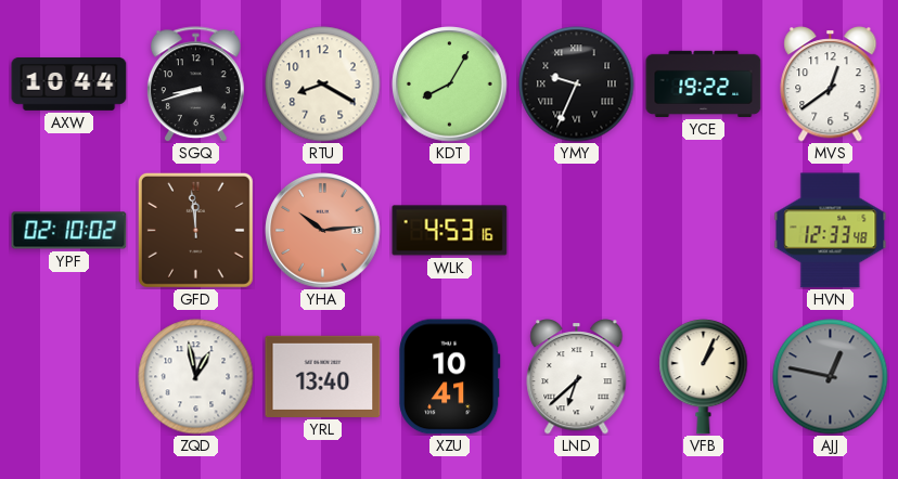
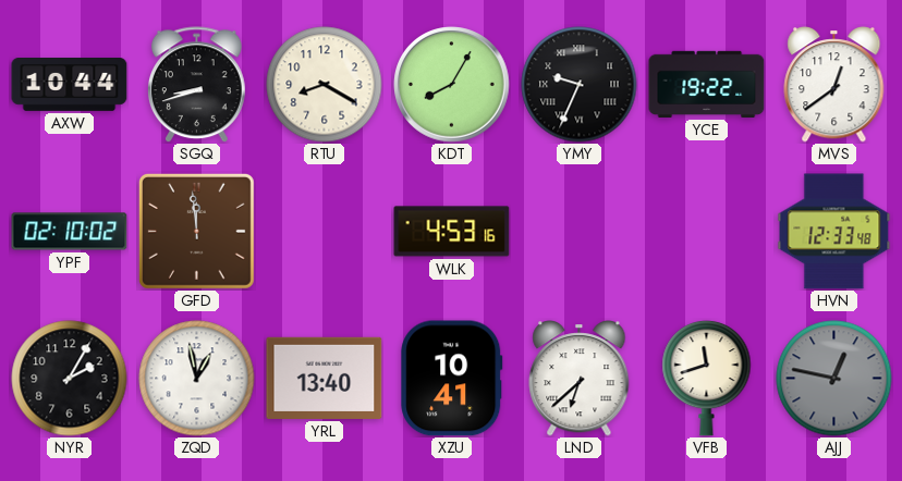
YHA: 10:14 -> none
NYR: none -> 2:05
VFB: 1:04 -> 11:42
